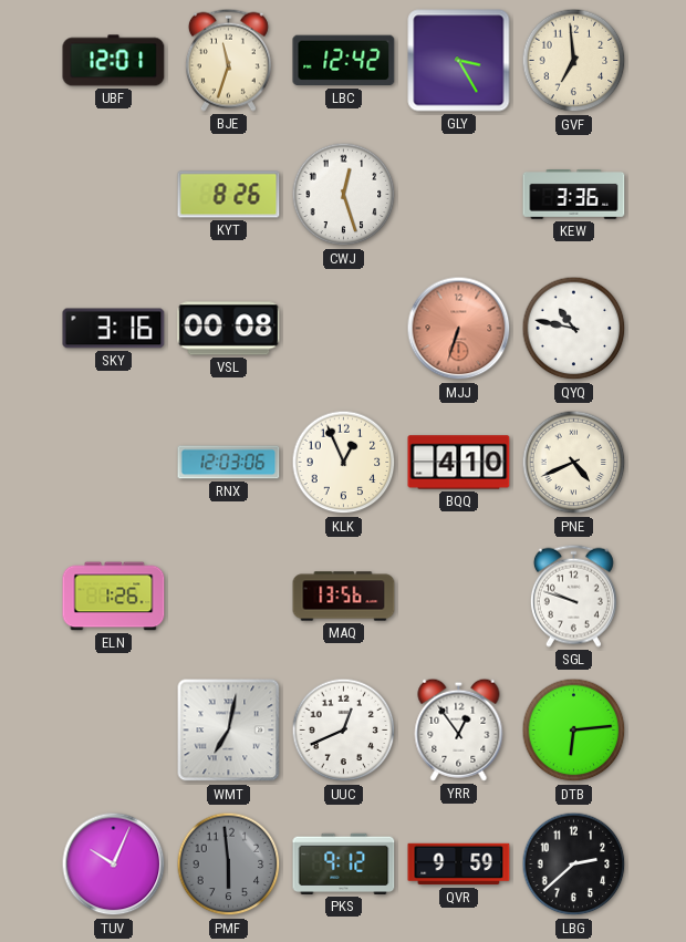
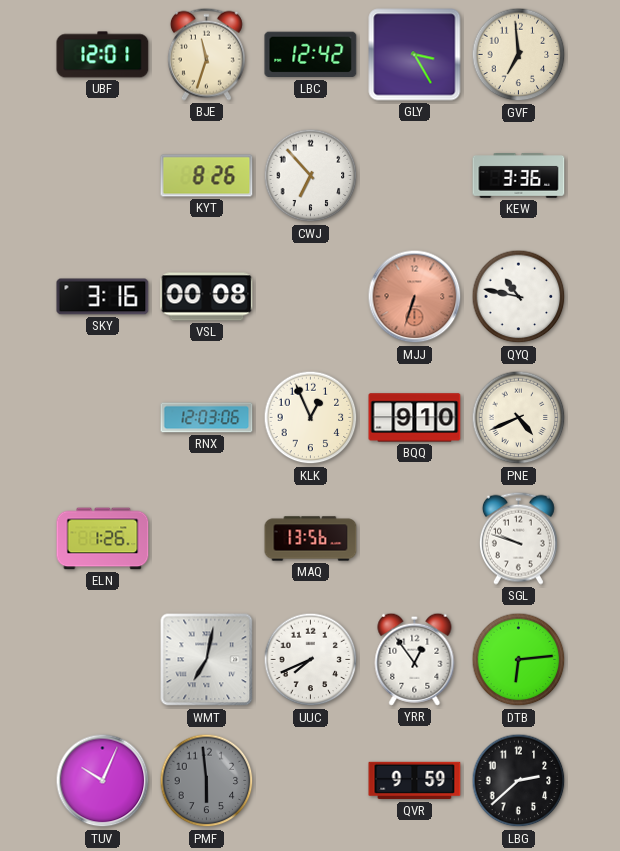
CWJ: 12:27 -> 6:53
BQQ: 4:10 -> 9:10
UUC: 12:41 -> 7:41
PKS: 9:12 -> none
